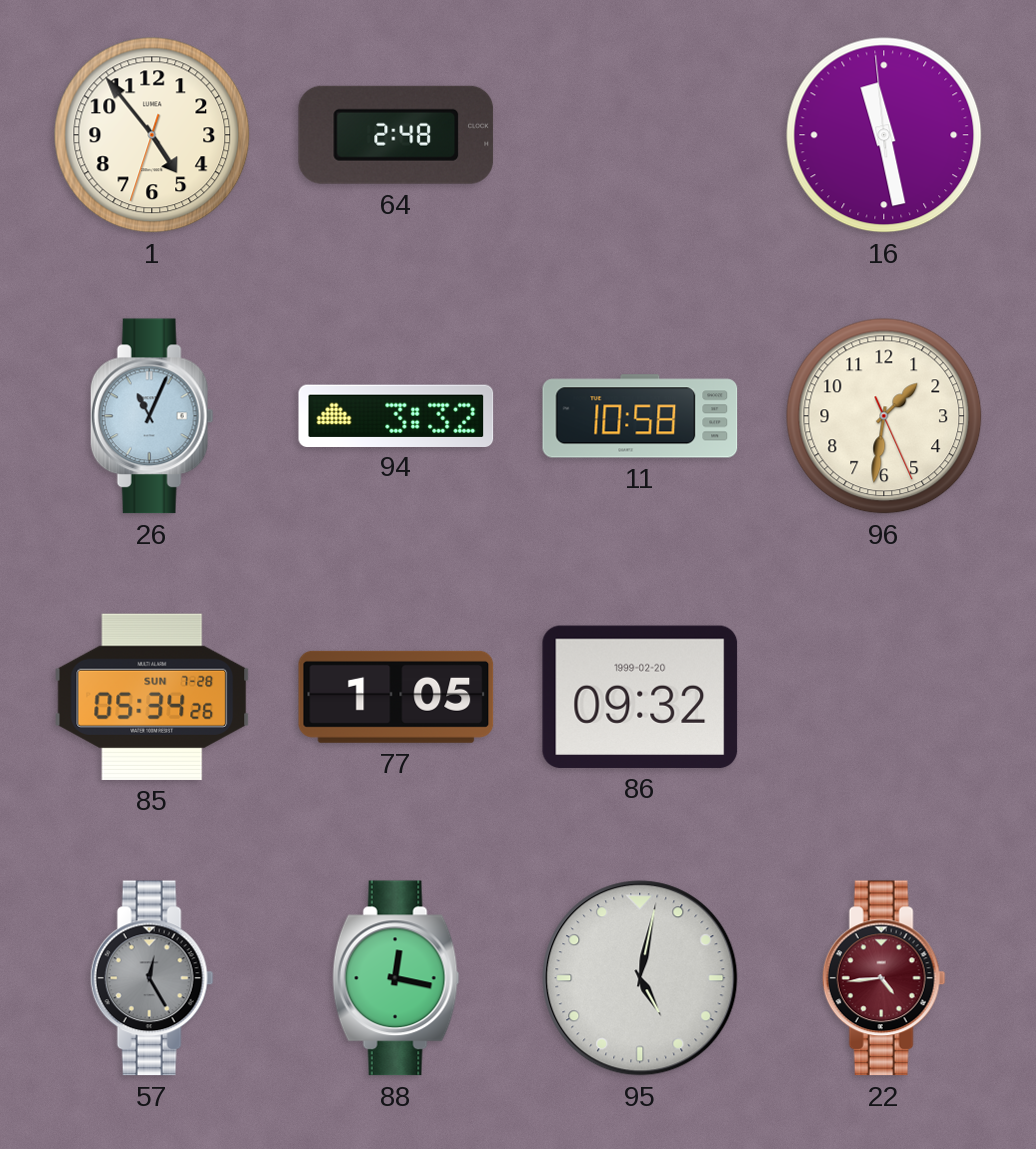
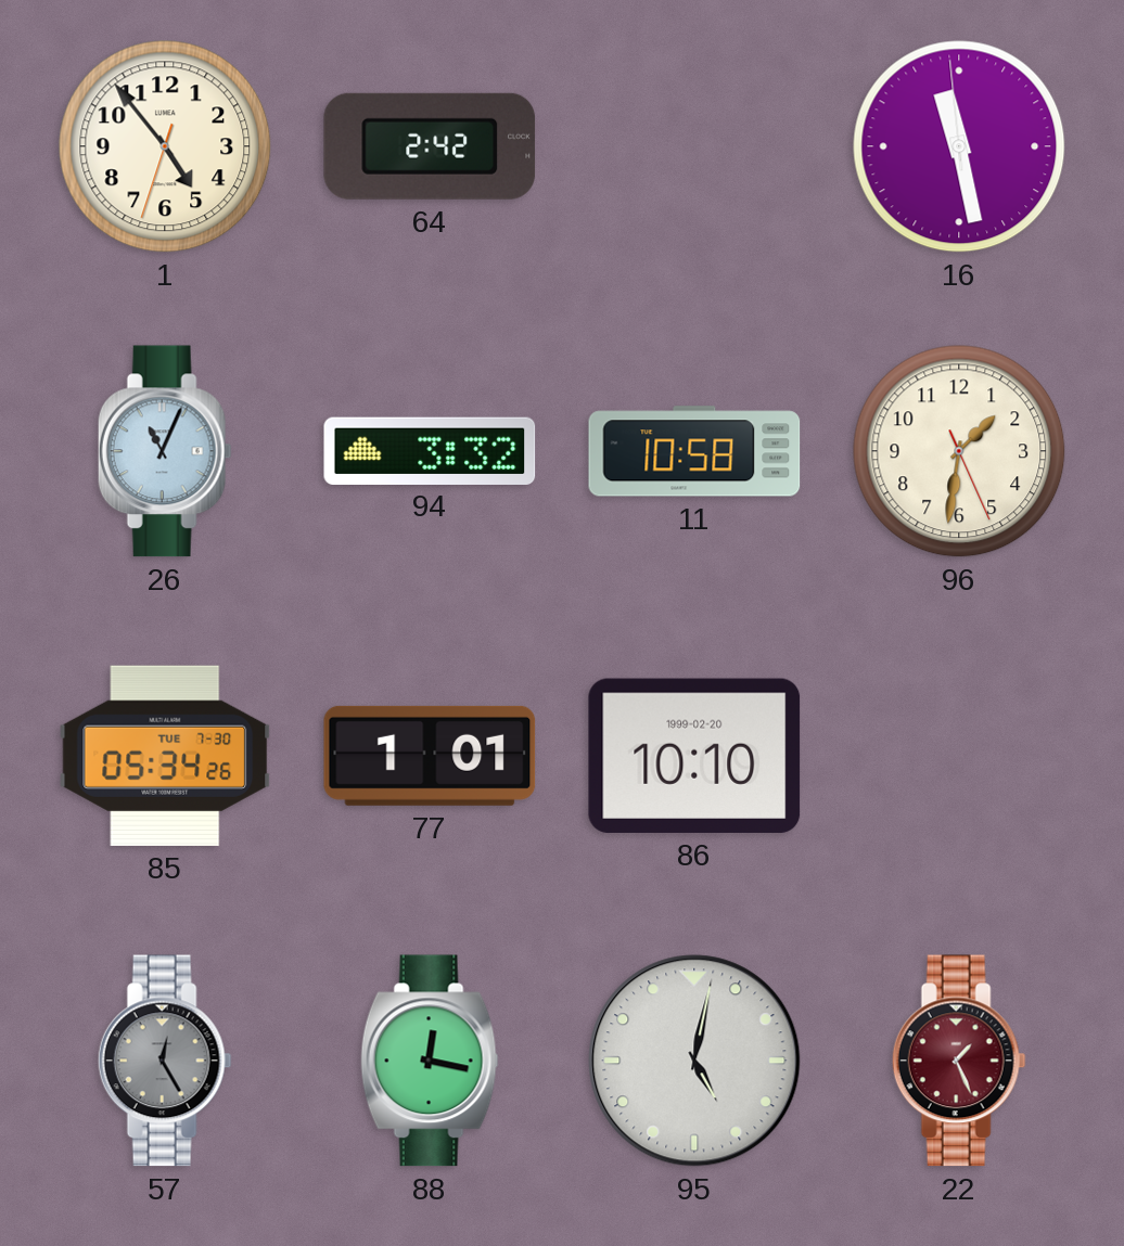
64: 2:48 -> 2:42
85 date: SUN 7-28 -> TUE 7-30
77: 1:05 -> 1:01
86: 09:32 -> 10:10
22: 4:44 -> 1:26
